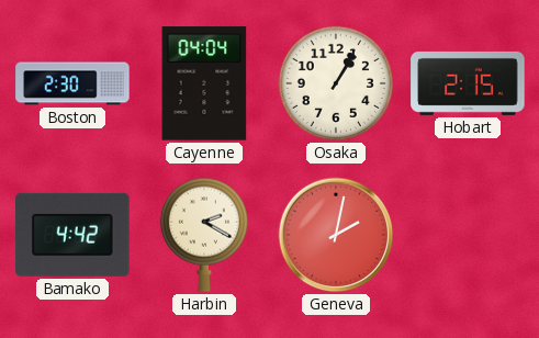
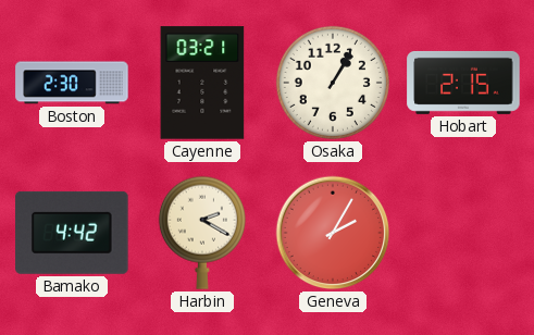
Cayenne: 04:04 -> 03:21
Geneva: 2:02 -> 2:05
